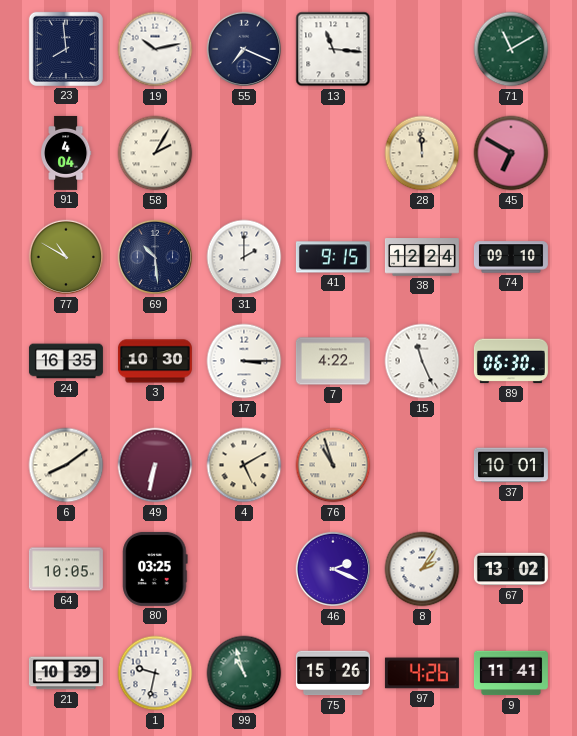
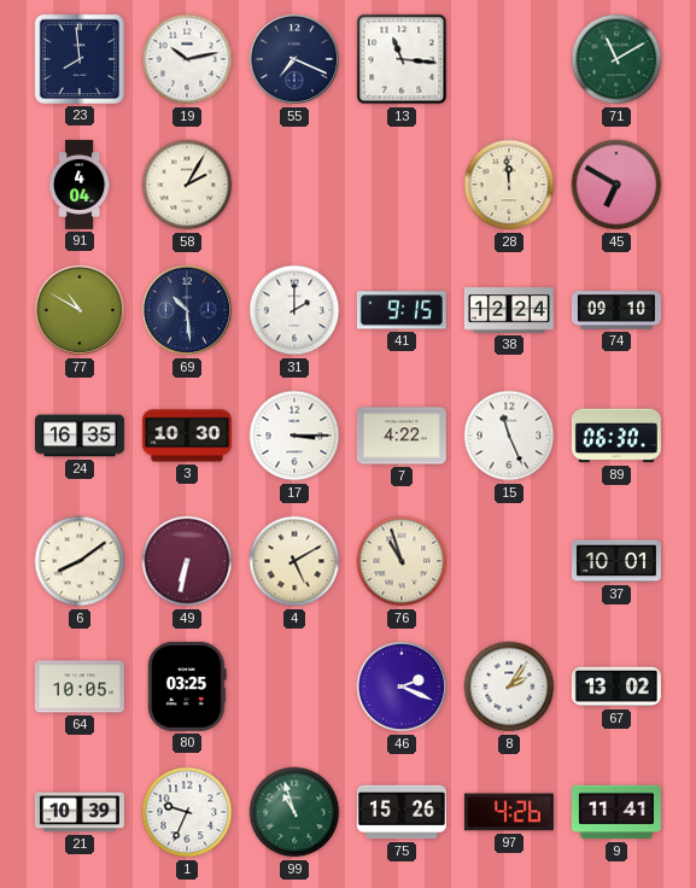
1: 9:32 -> 9:34
